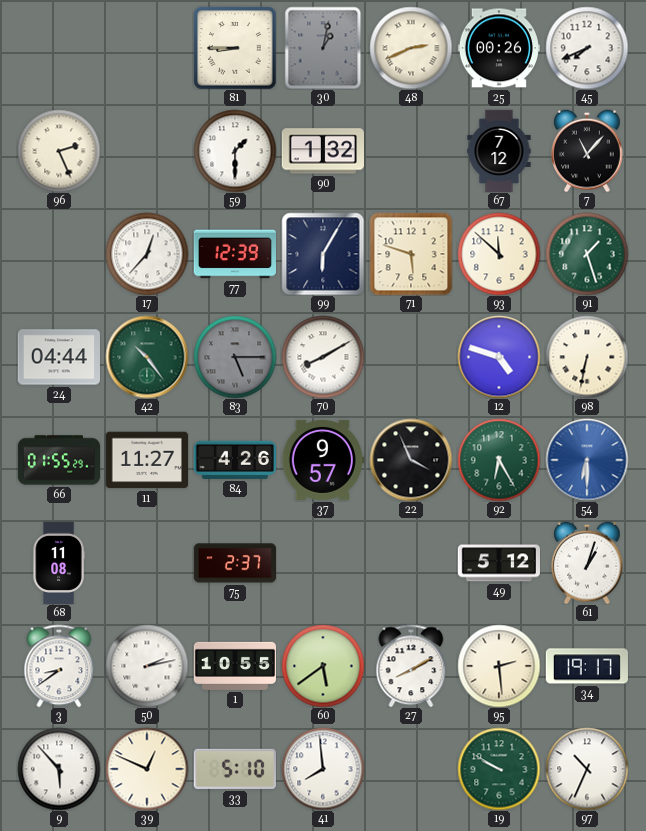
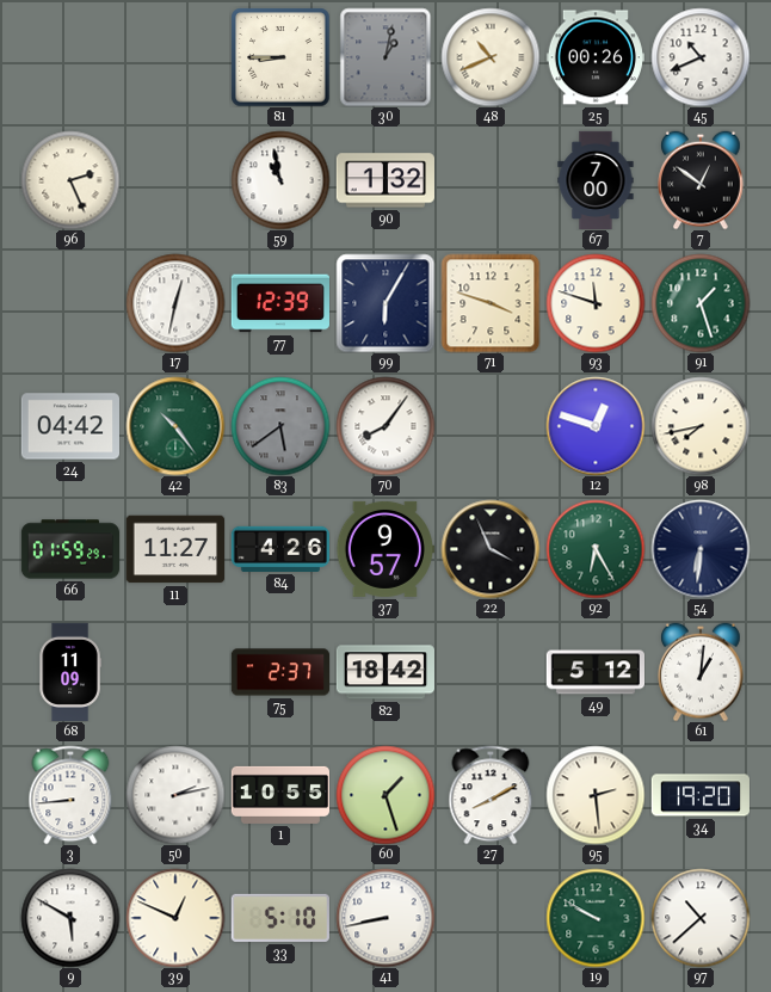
48: 2:41 -> 10:41
45: 7:41 -> 10:41
59: 1:30 -> 10:58
67: 7:12 -> 7:00
7: 11:07 -> 12:51
17: 12:37 -> 12:32
71: 5:48 -> 3:48
93: 11:52 -> 11:48
24: 04:44 -> 04:42
83: 5:15 -> 5:39
70: 8:10 -> 8:06
12: 4:48 -> 12:48
98: 6:32 -> 7:43
66: 01:55 -> 01:59
54: 6:30 -> 6:31
54 dial: blue -> navy
68: 11:08 -> 11:09
82: none -> 18:42
61: 1:03 -> 1:01
3: 8:39 -> 8:44
60: 5:39 -> 1:27
34: 19:17 -> 19:20
9: 5:53 -> 5:50
41: 7:59 -> 8:43
97: 10:34 -> 10:38
